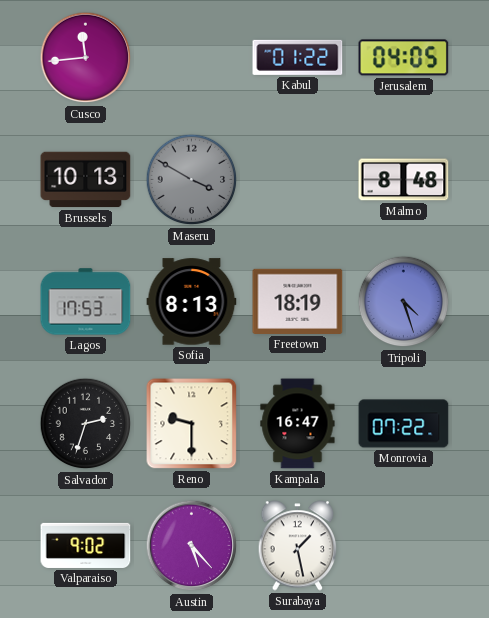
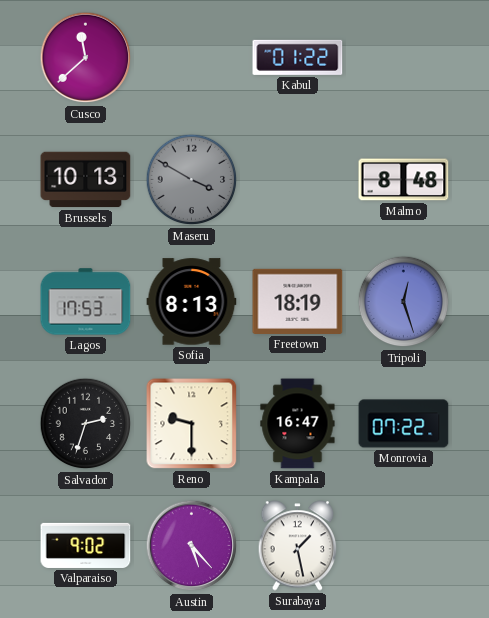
Cusco: 11:44 -> 11:38
Jerusalem: 04:05 -> none
Tripoli: 4:27 -> 12:27
